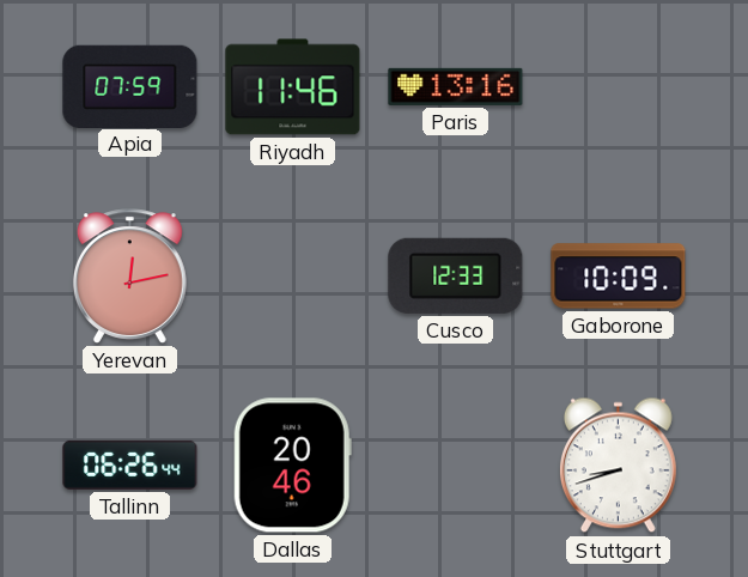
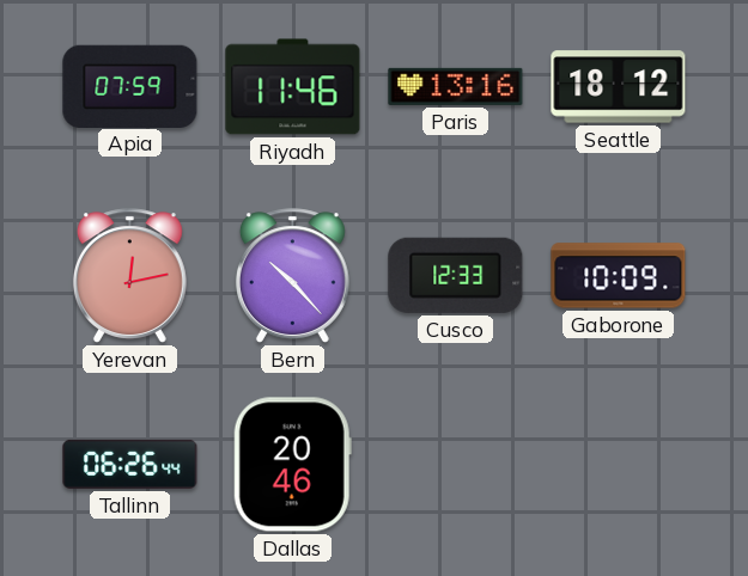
Seattle: none -> 18:12
Bern: none -> 10:23
Stuttgart: 8:42 -> none
